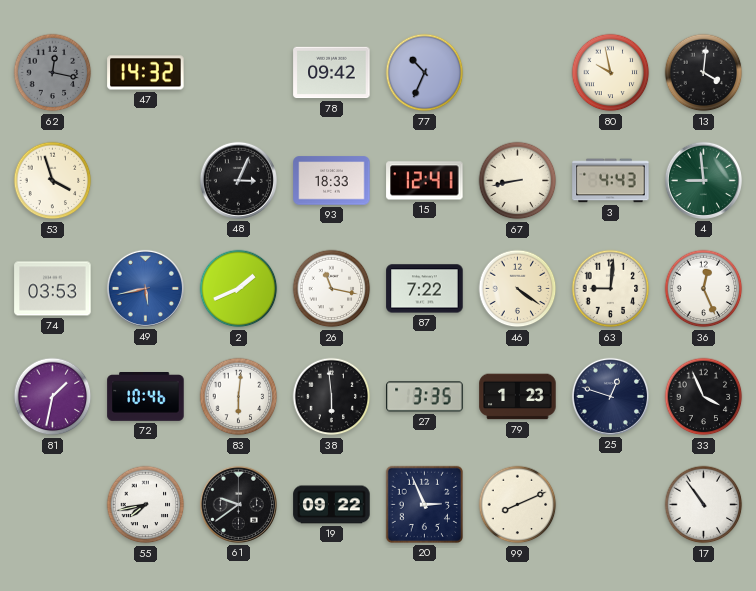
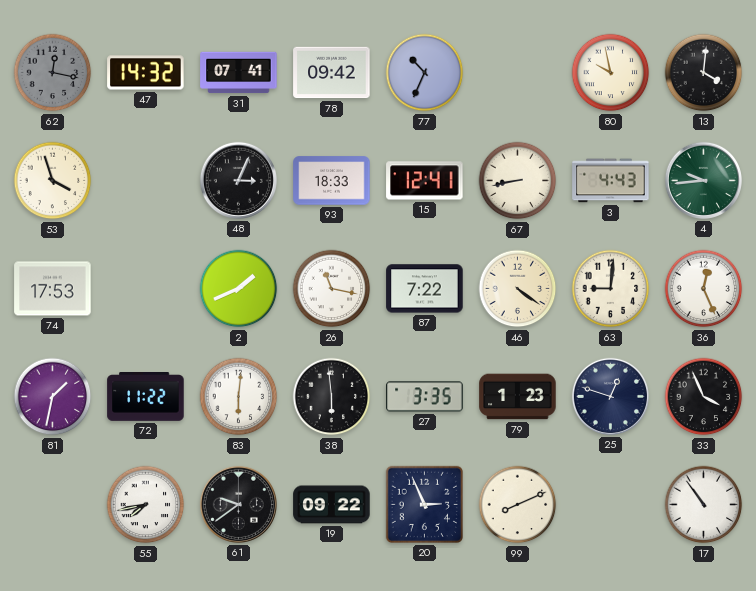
31: none -> 07:41
4: 8:59 -> 9:44
74: 03:53 -> 17:53
49: 5:43 -> none
72: 10:46 -> 11:22
